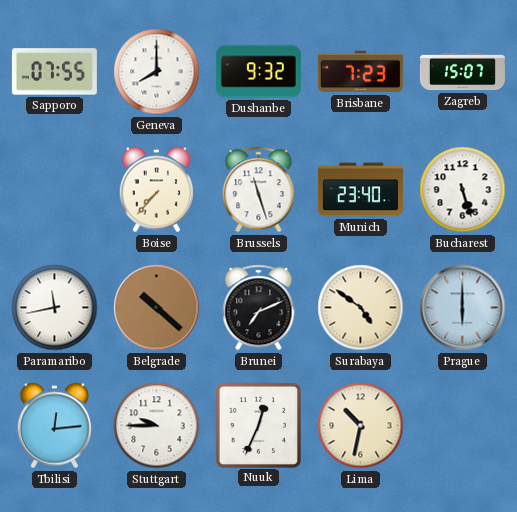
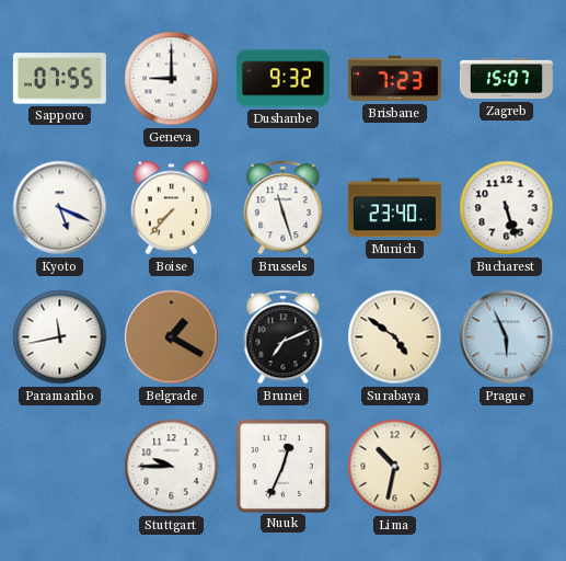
Geneva: 8:00 -> 9:00
Kyoto: none -> 5:19
Belgrade: 10:22 -> 1:20
Prague: 6:00 -> 5:56
Tbilisi: 12:14 -> none
